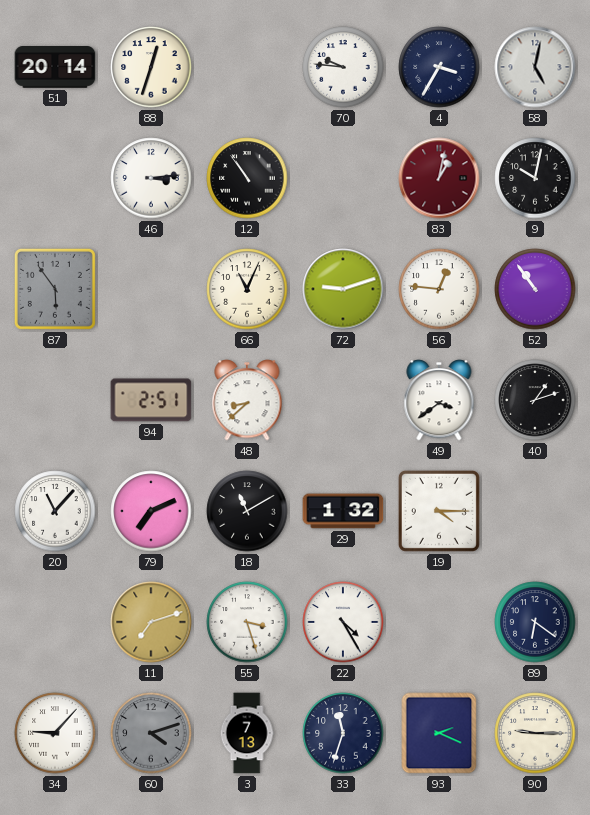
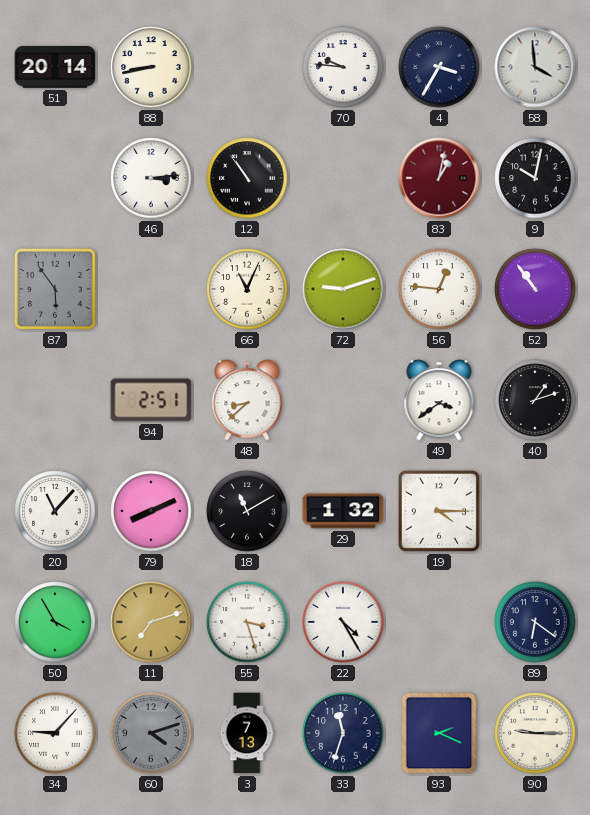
88: 12:33 -> 8:43
58: 5:02 -> 3:59
79: 7:11 -> 8:11
50: none -> 3:55
